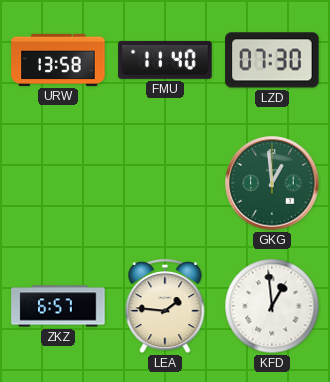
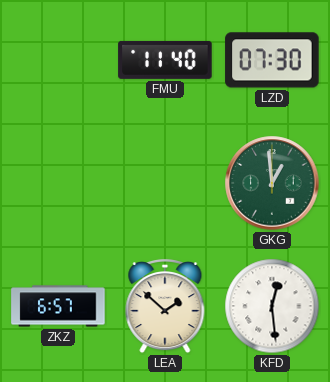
URW: 13:58 -> none
LEA: 1:46 -> 1:52
KFD: 12:59 -> 12:29
